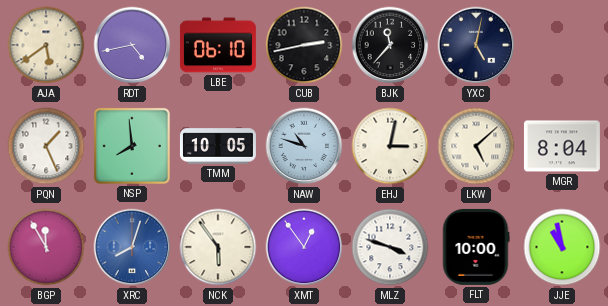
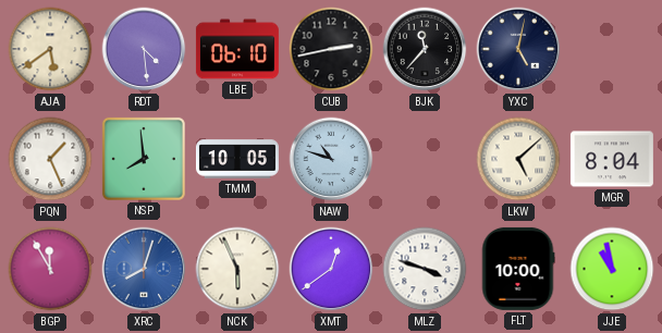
RDT: 4:43 -> 4:29
EHJ: 3:02 -> none
NCK: 5:54 -> 5:56
XMT: 12:54 -> 12:39
